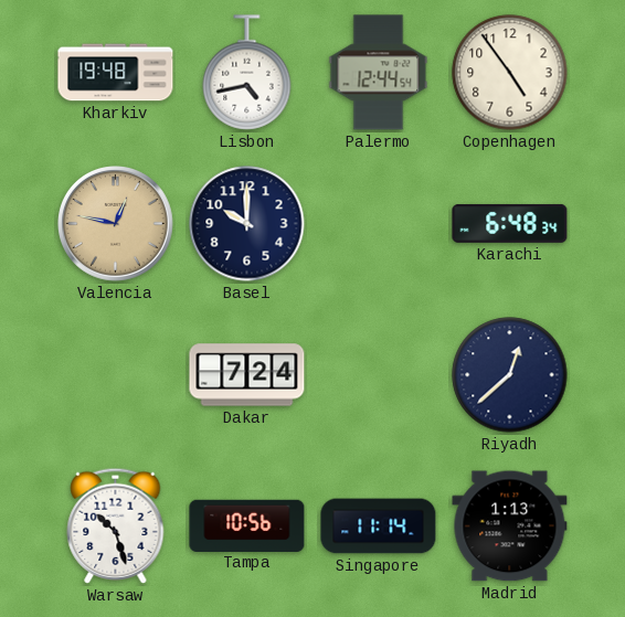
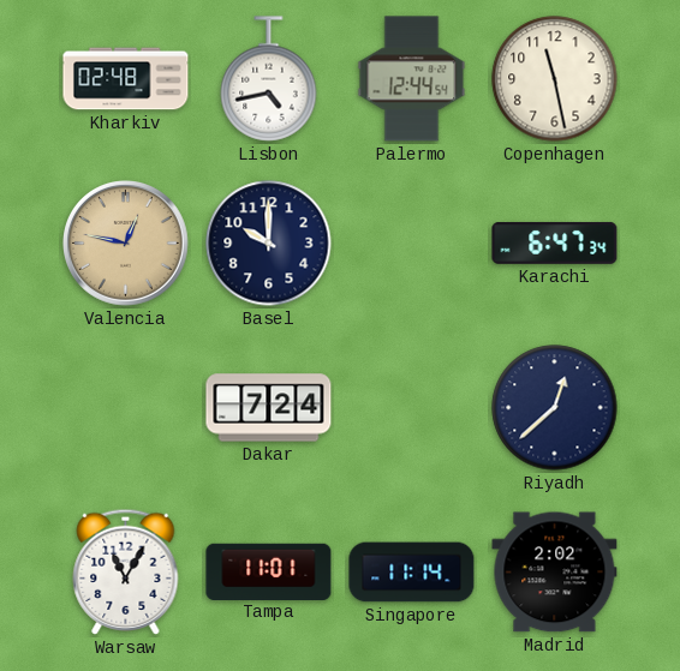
Kharkiv: 19:48 -> 02:48
Copenhagen: 4:54 -> 11:28
Karachi: 6:48 -> 6:47
Warsaw: 10:27 -> 11:05
Tampa: 10:56 -> 11:01
Madrid: 1:13 -> 2:02
